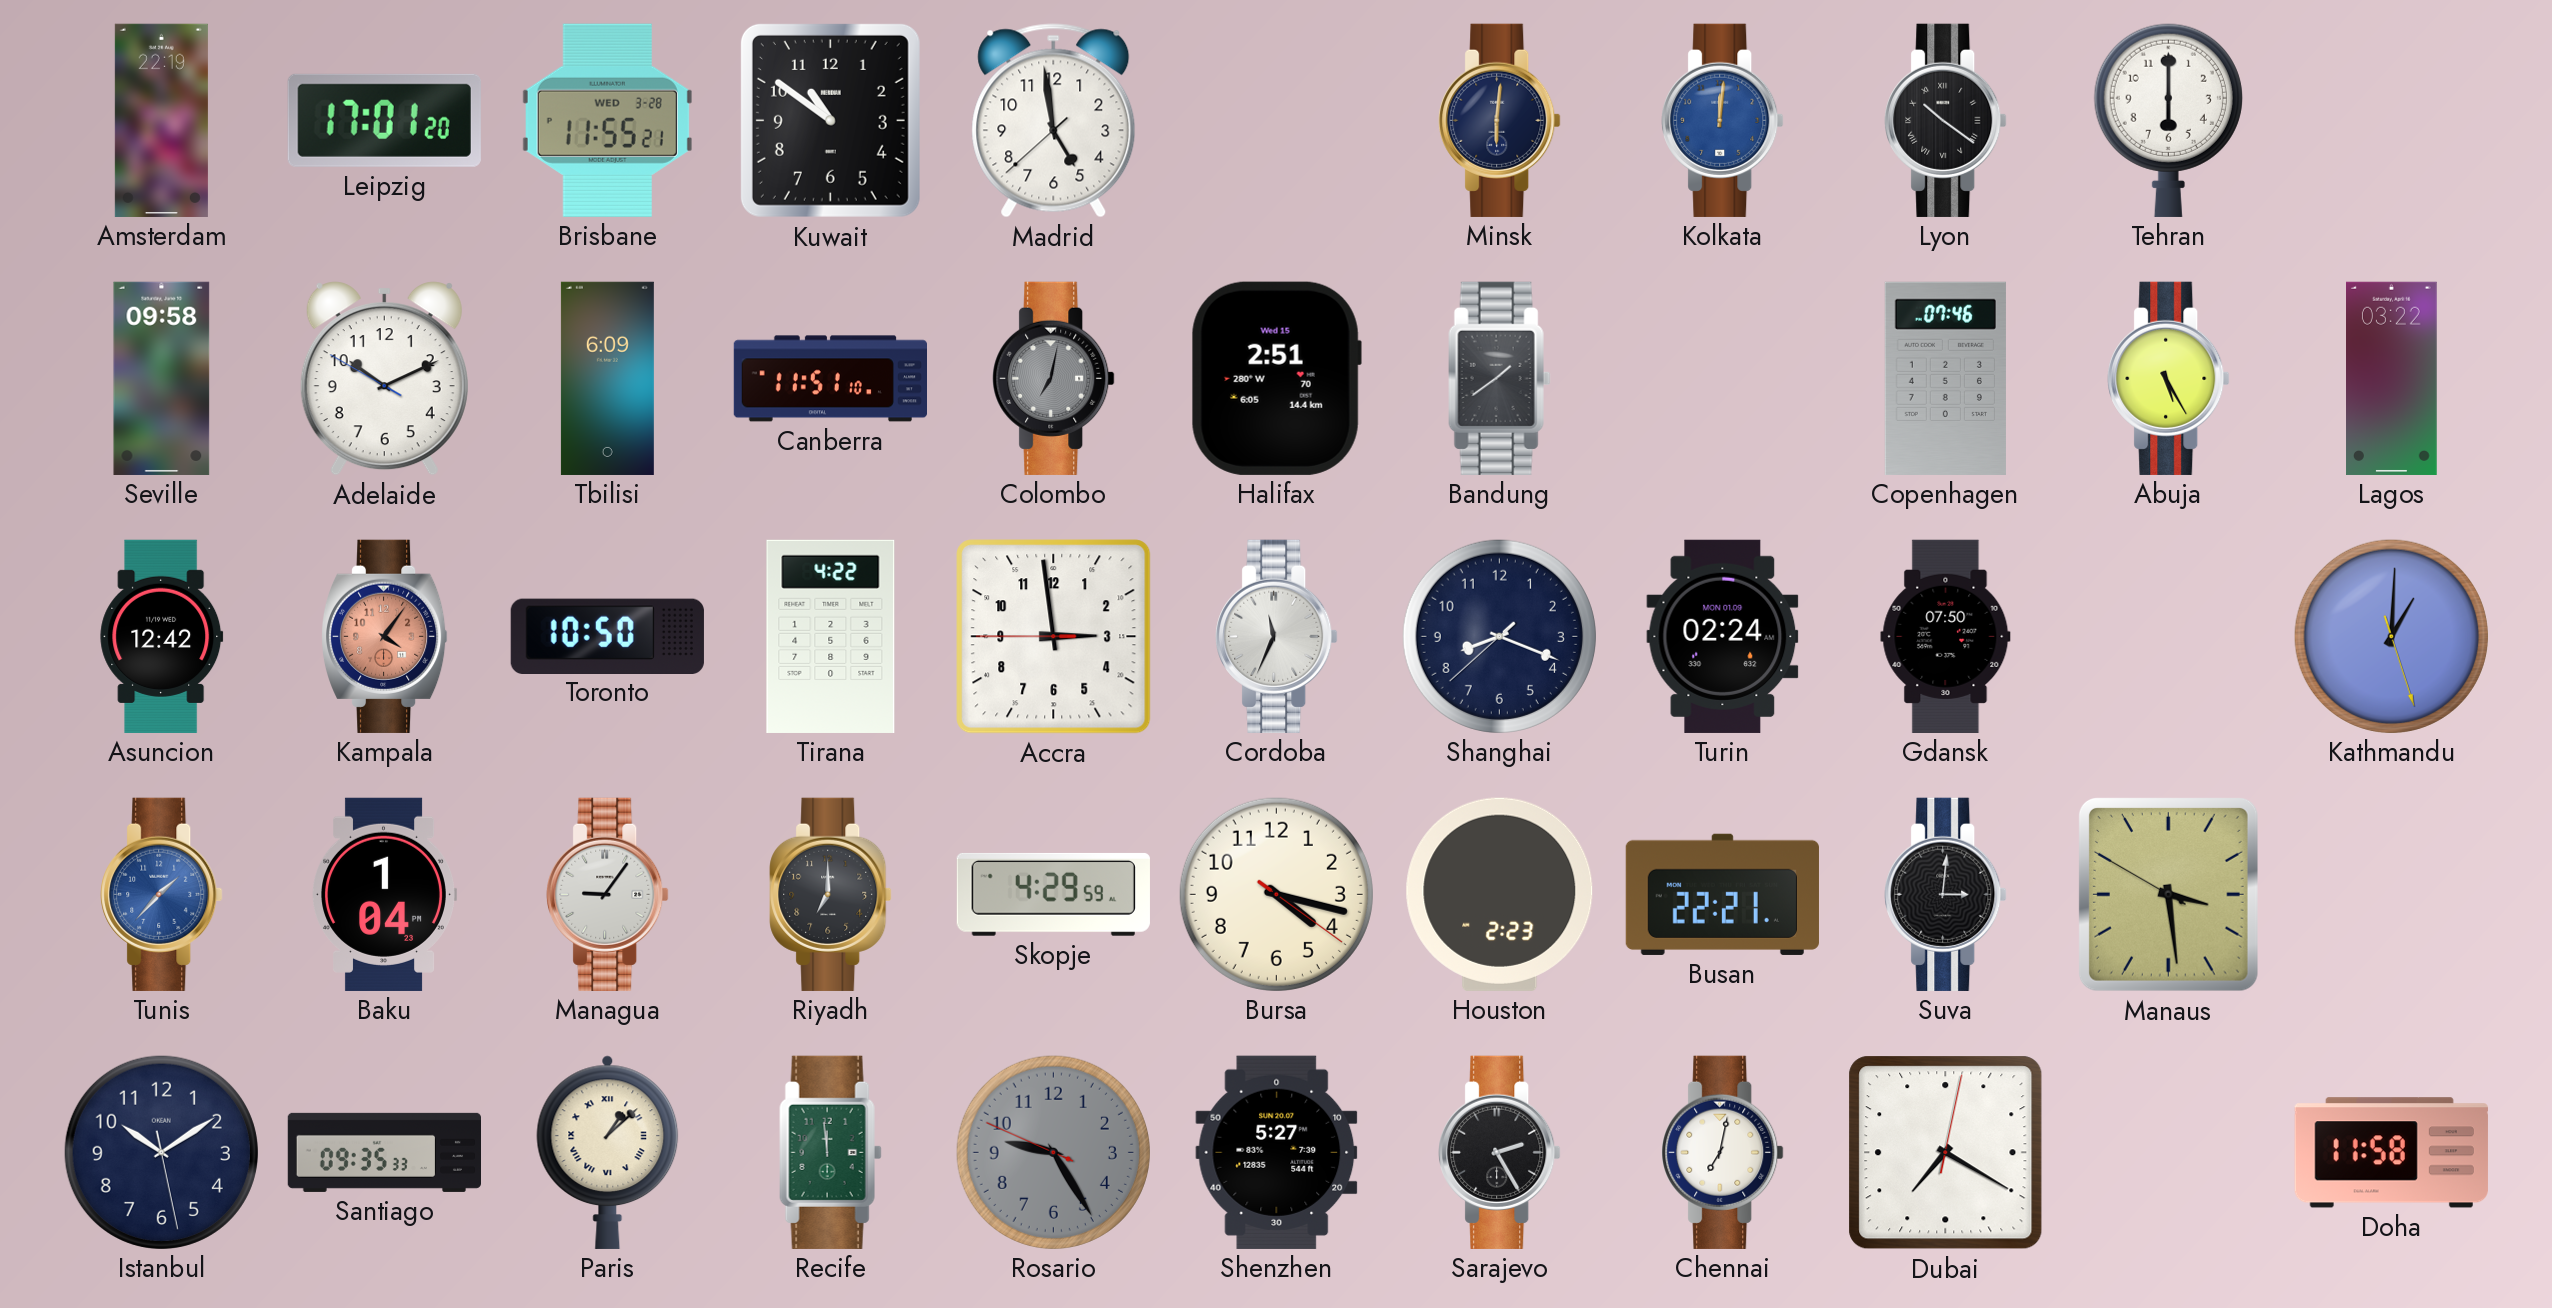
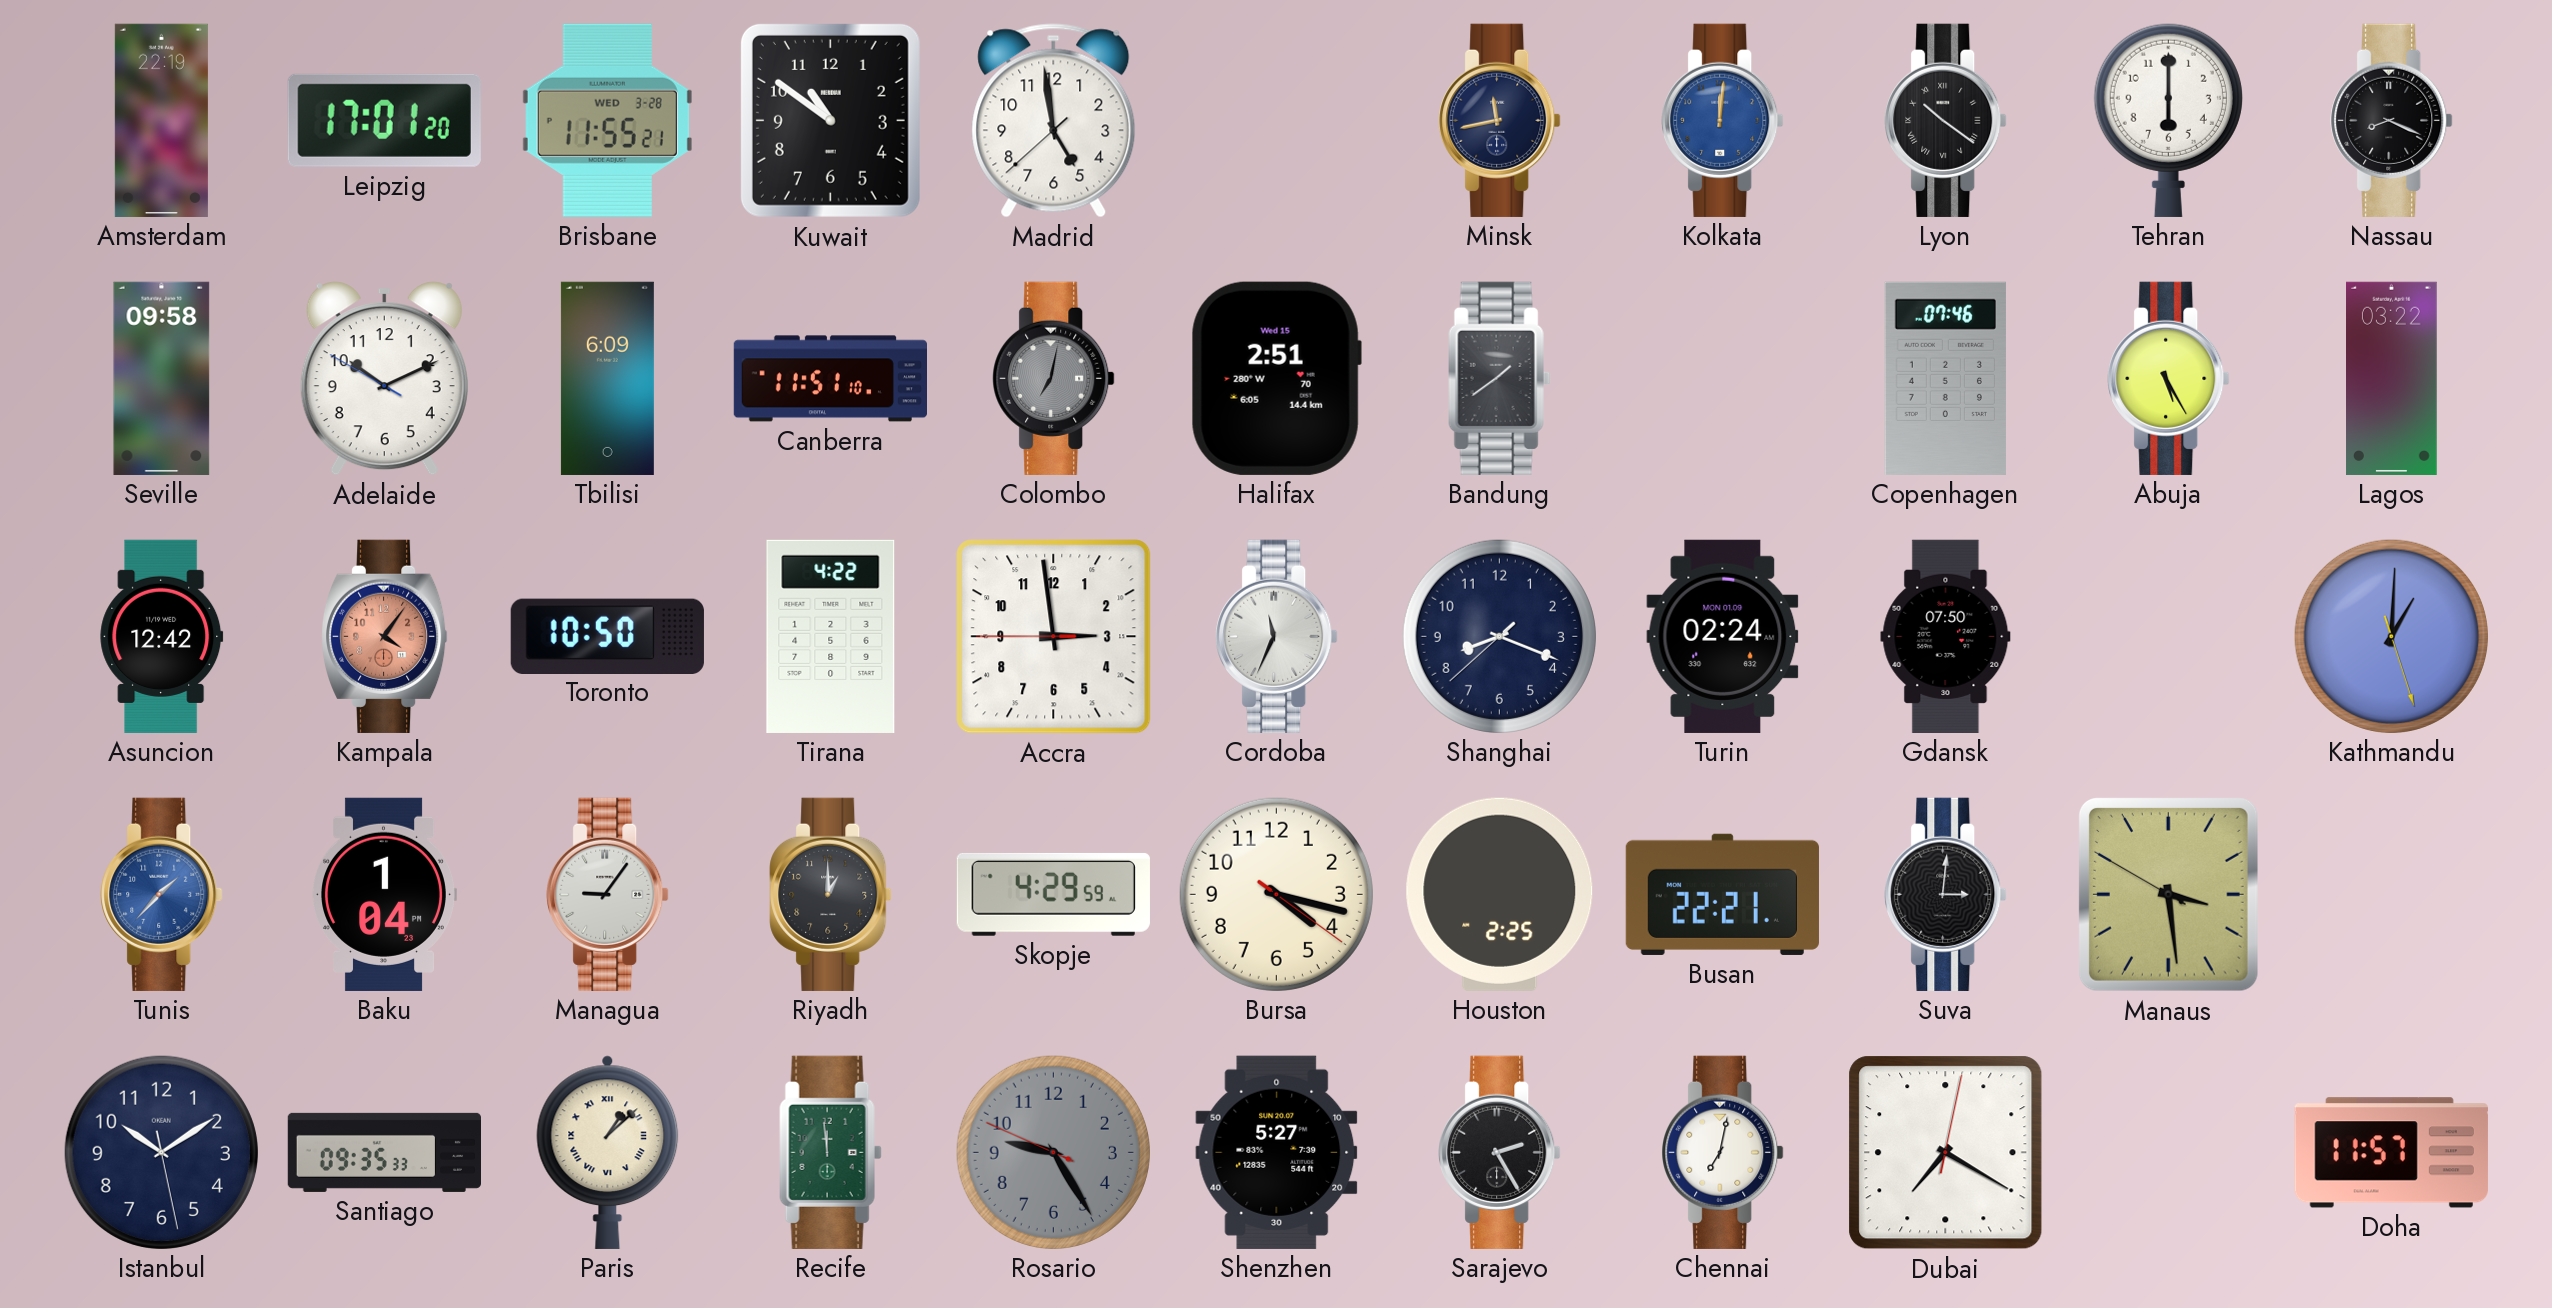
Minsk: 6:01 -> 11:43
Nassau: none -> 8:19
Riyadh: 7:00 -> 1:00
Houston: 2:23 -> 2:25
Doha: 11:58 -> 11:57
